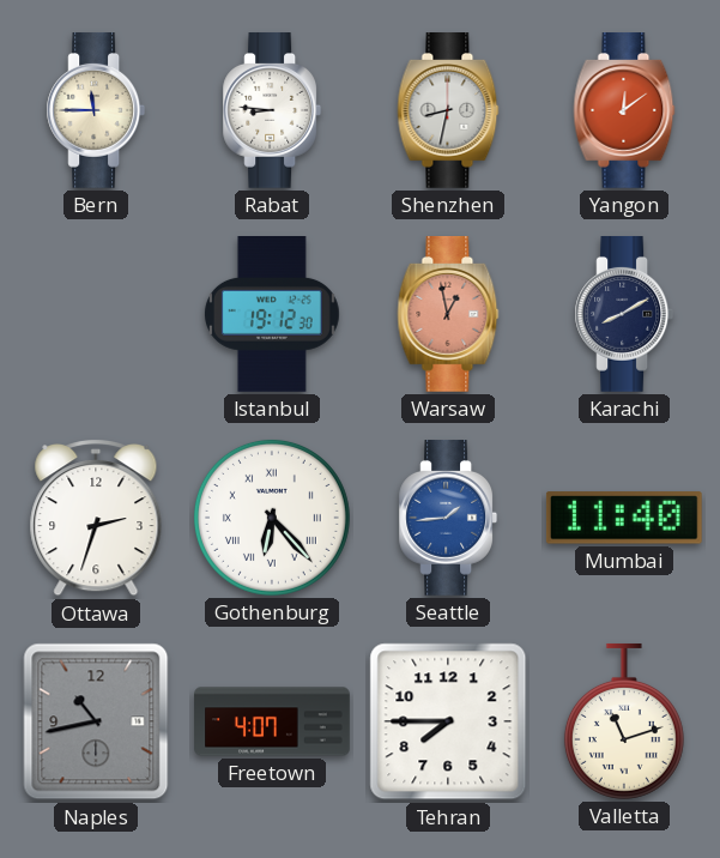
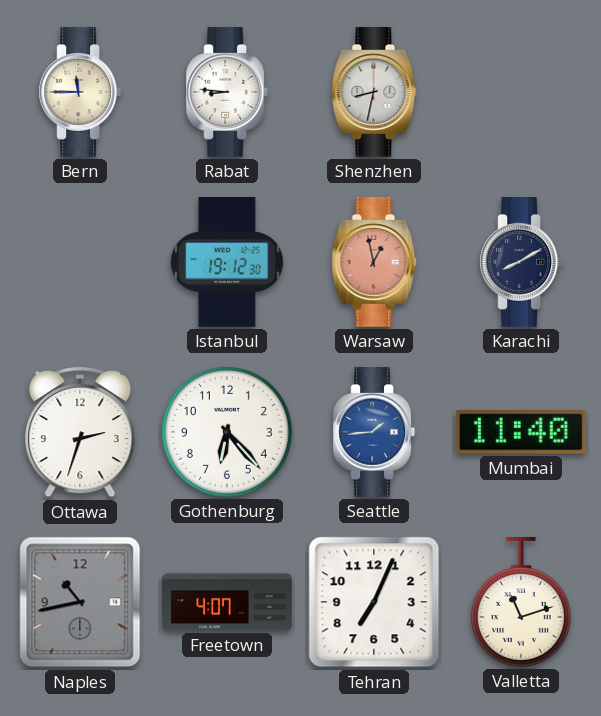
Yangon: 12:09 -> none
Gothenburg numerals: Roman -> Arabic
Tehran: 7:45 -> 7:04
